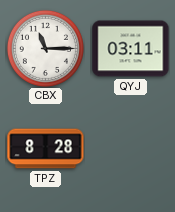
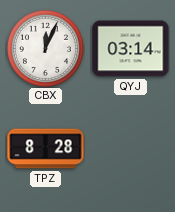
CBX: 11:15 -> 12:04
QYJ: 03:11 -> 03:14
